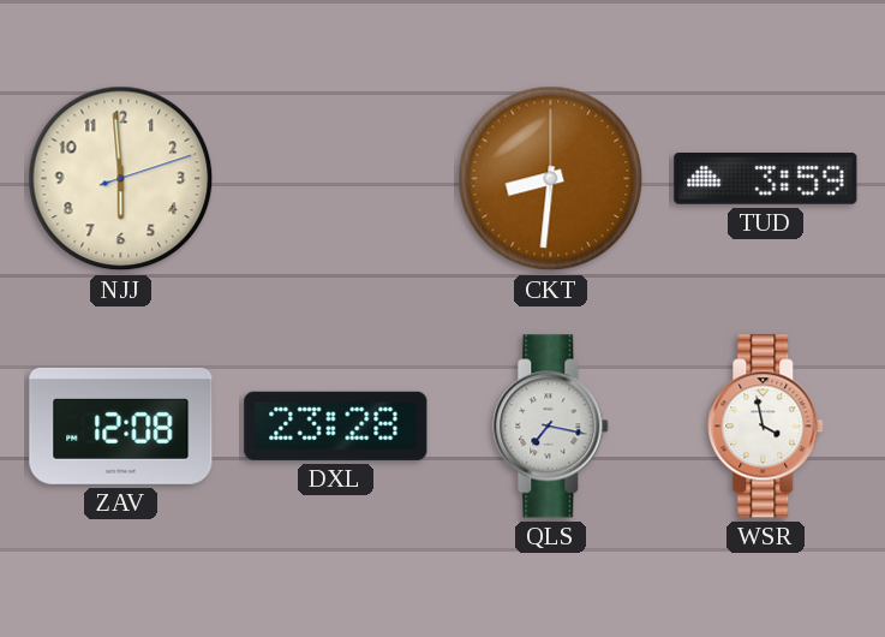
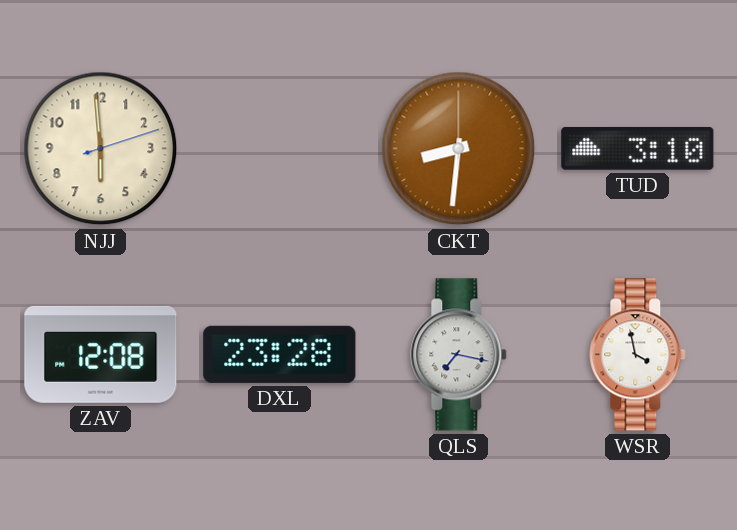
TUD: 3:59 -> 3:10
